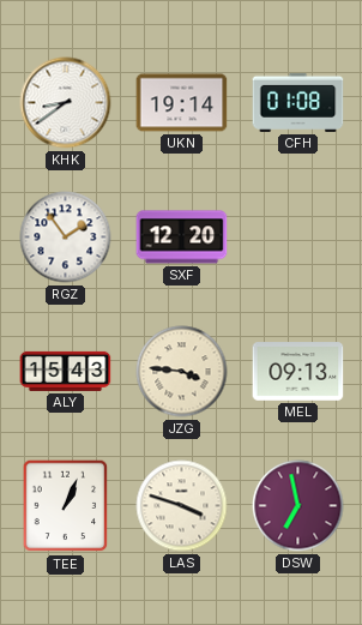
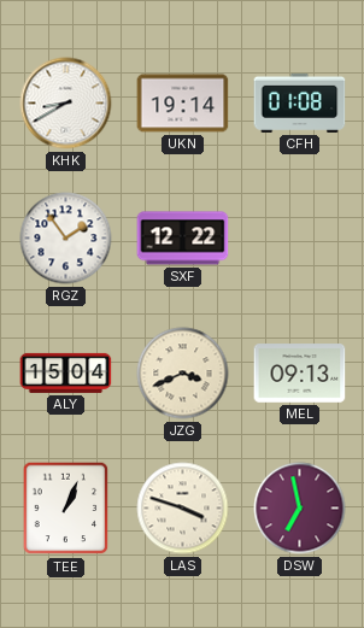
KHK: 8:39 -> 8:40
SXF: 12:20 -> 12:22
ALY: 15:43 -> 15:04
JZG: 3:46 -> 3:41
